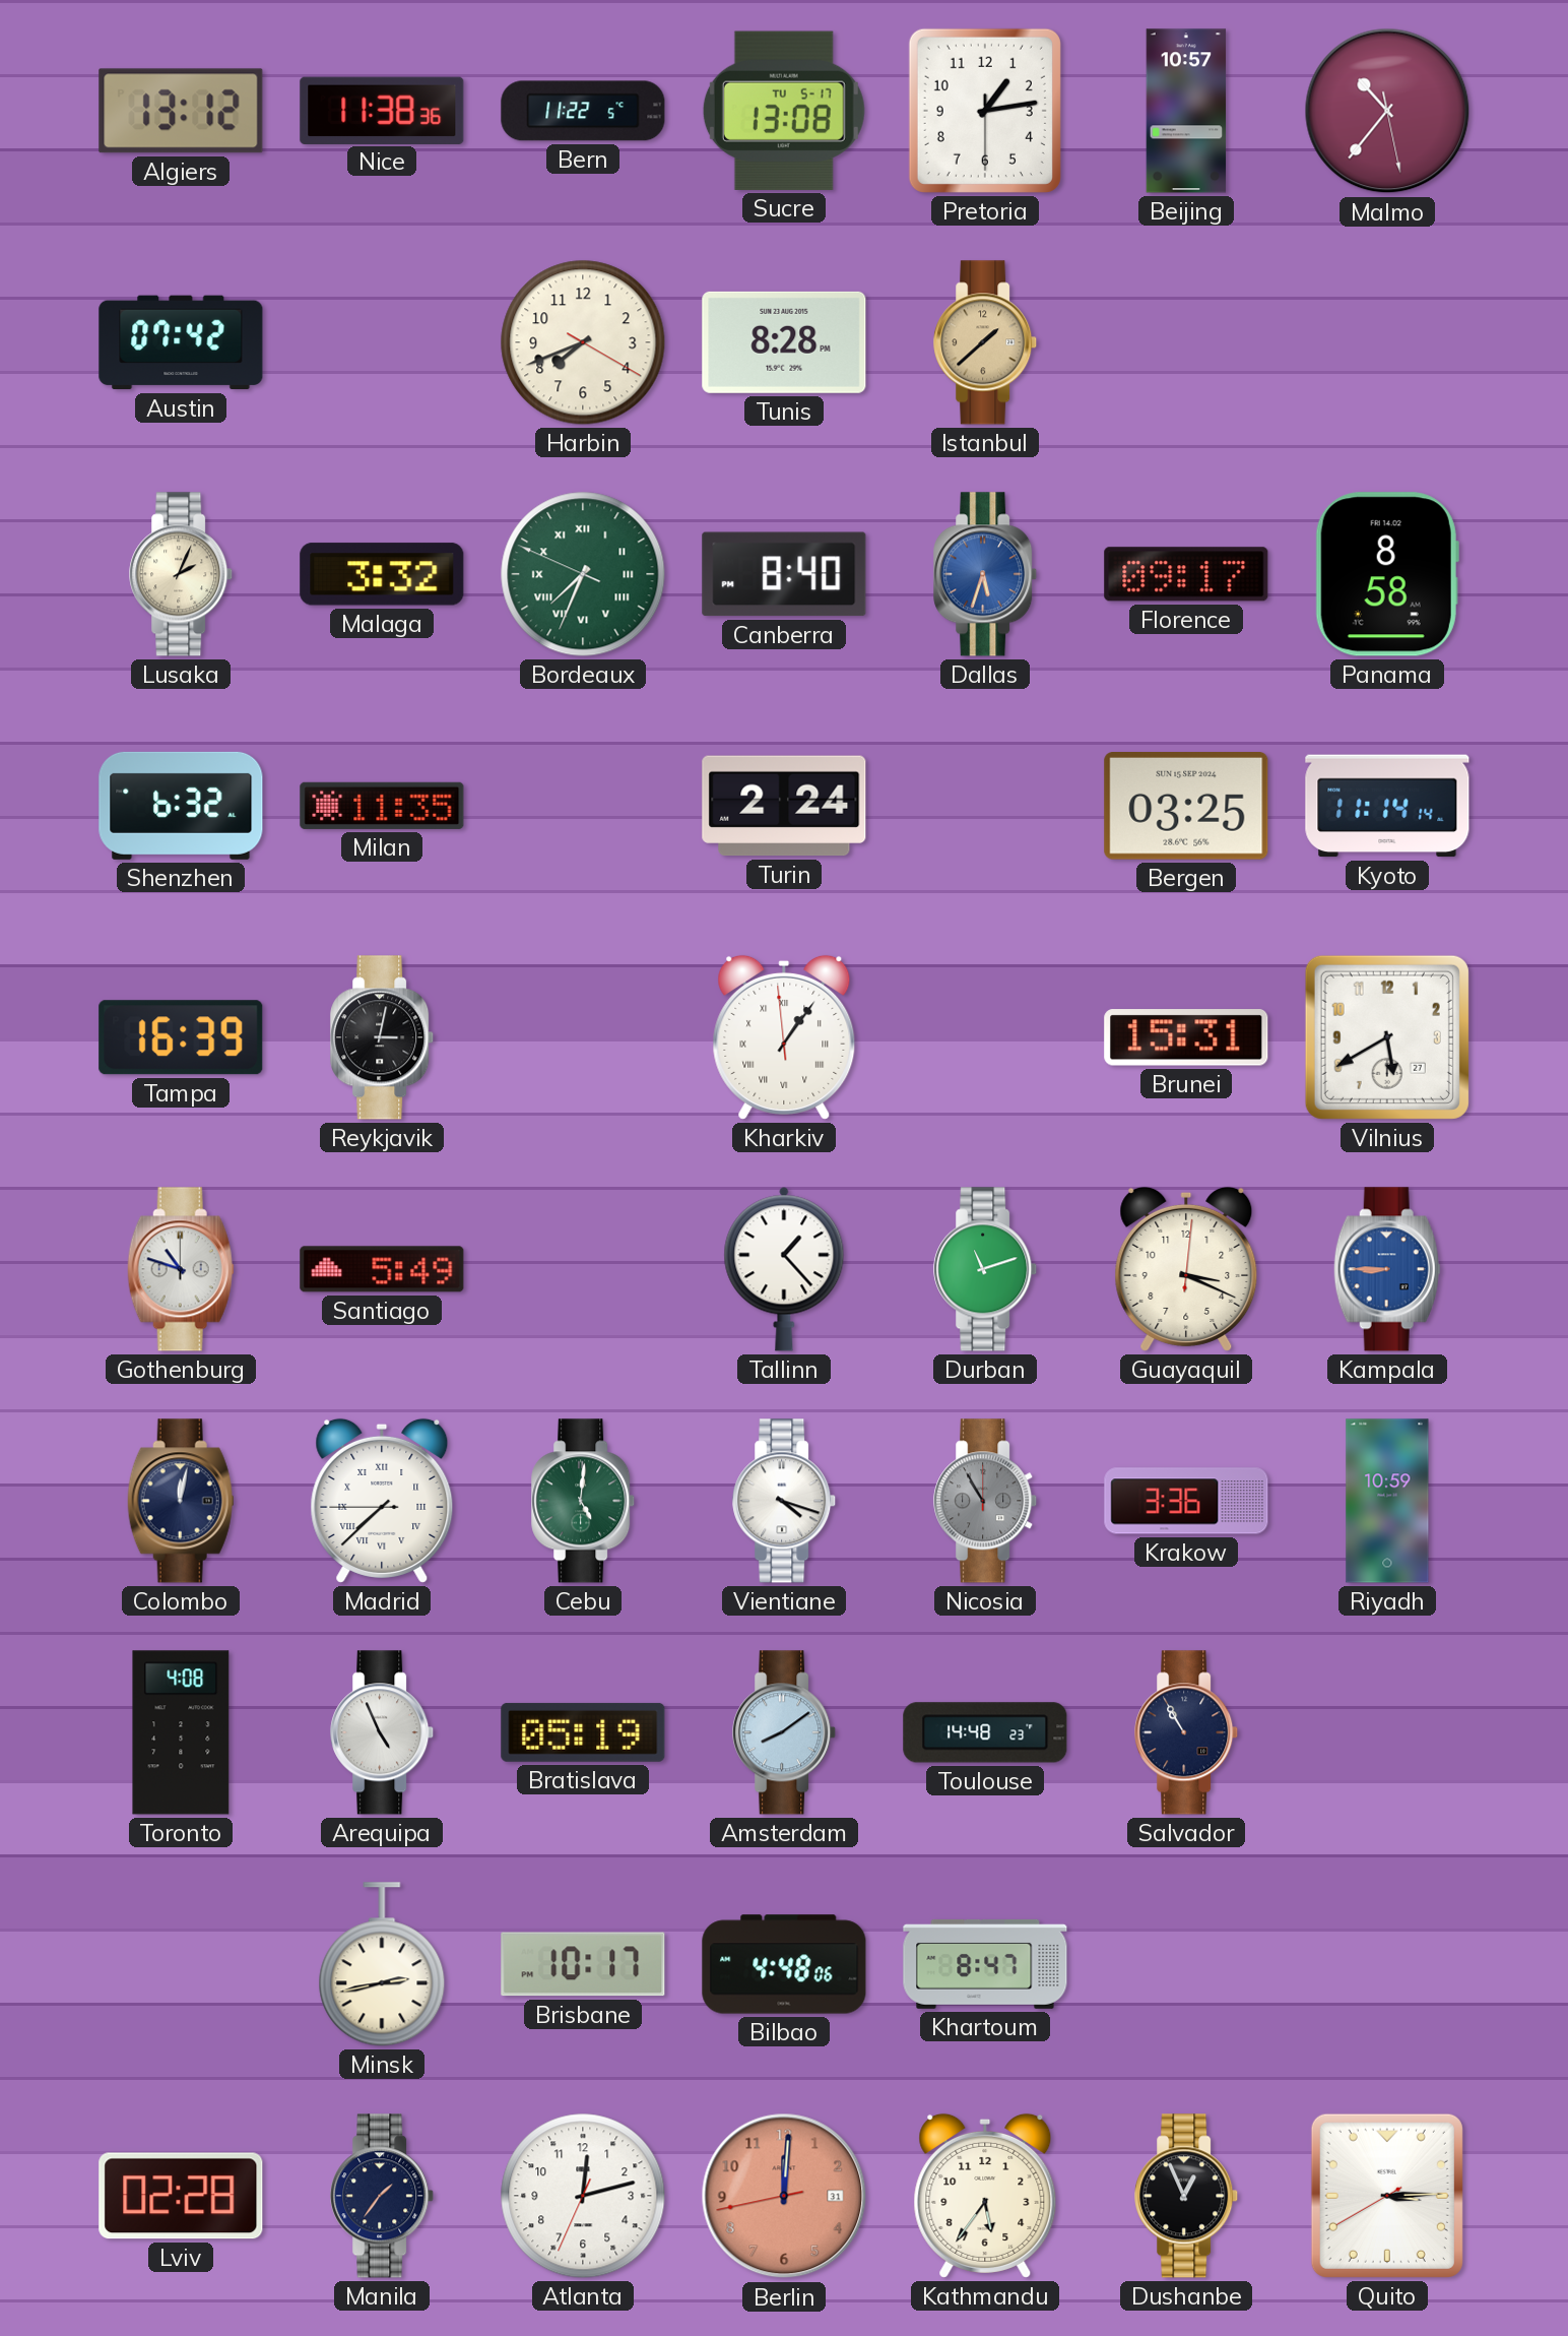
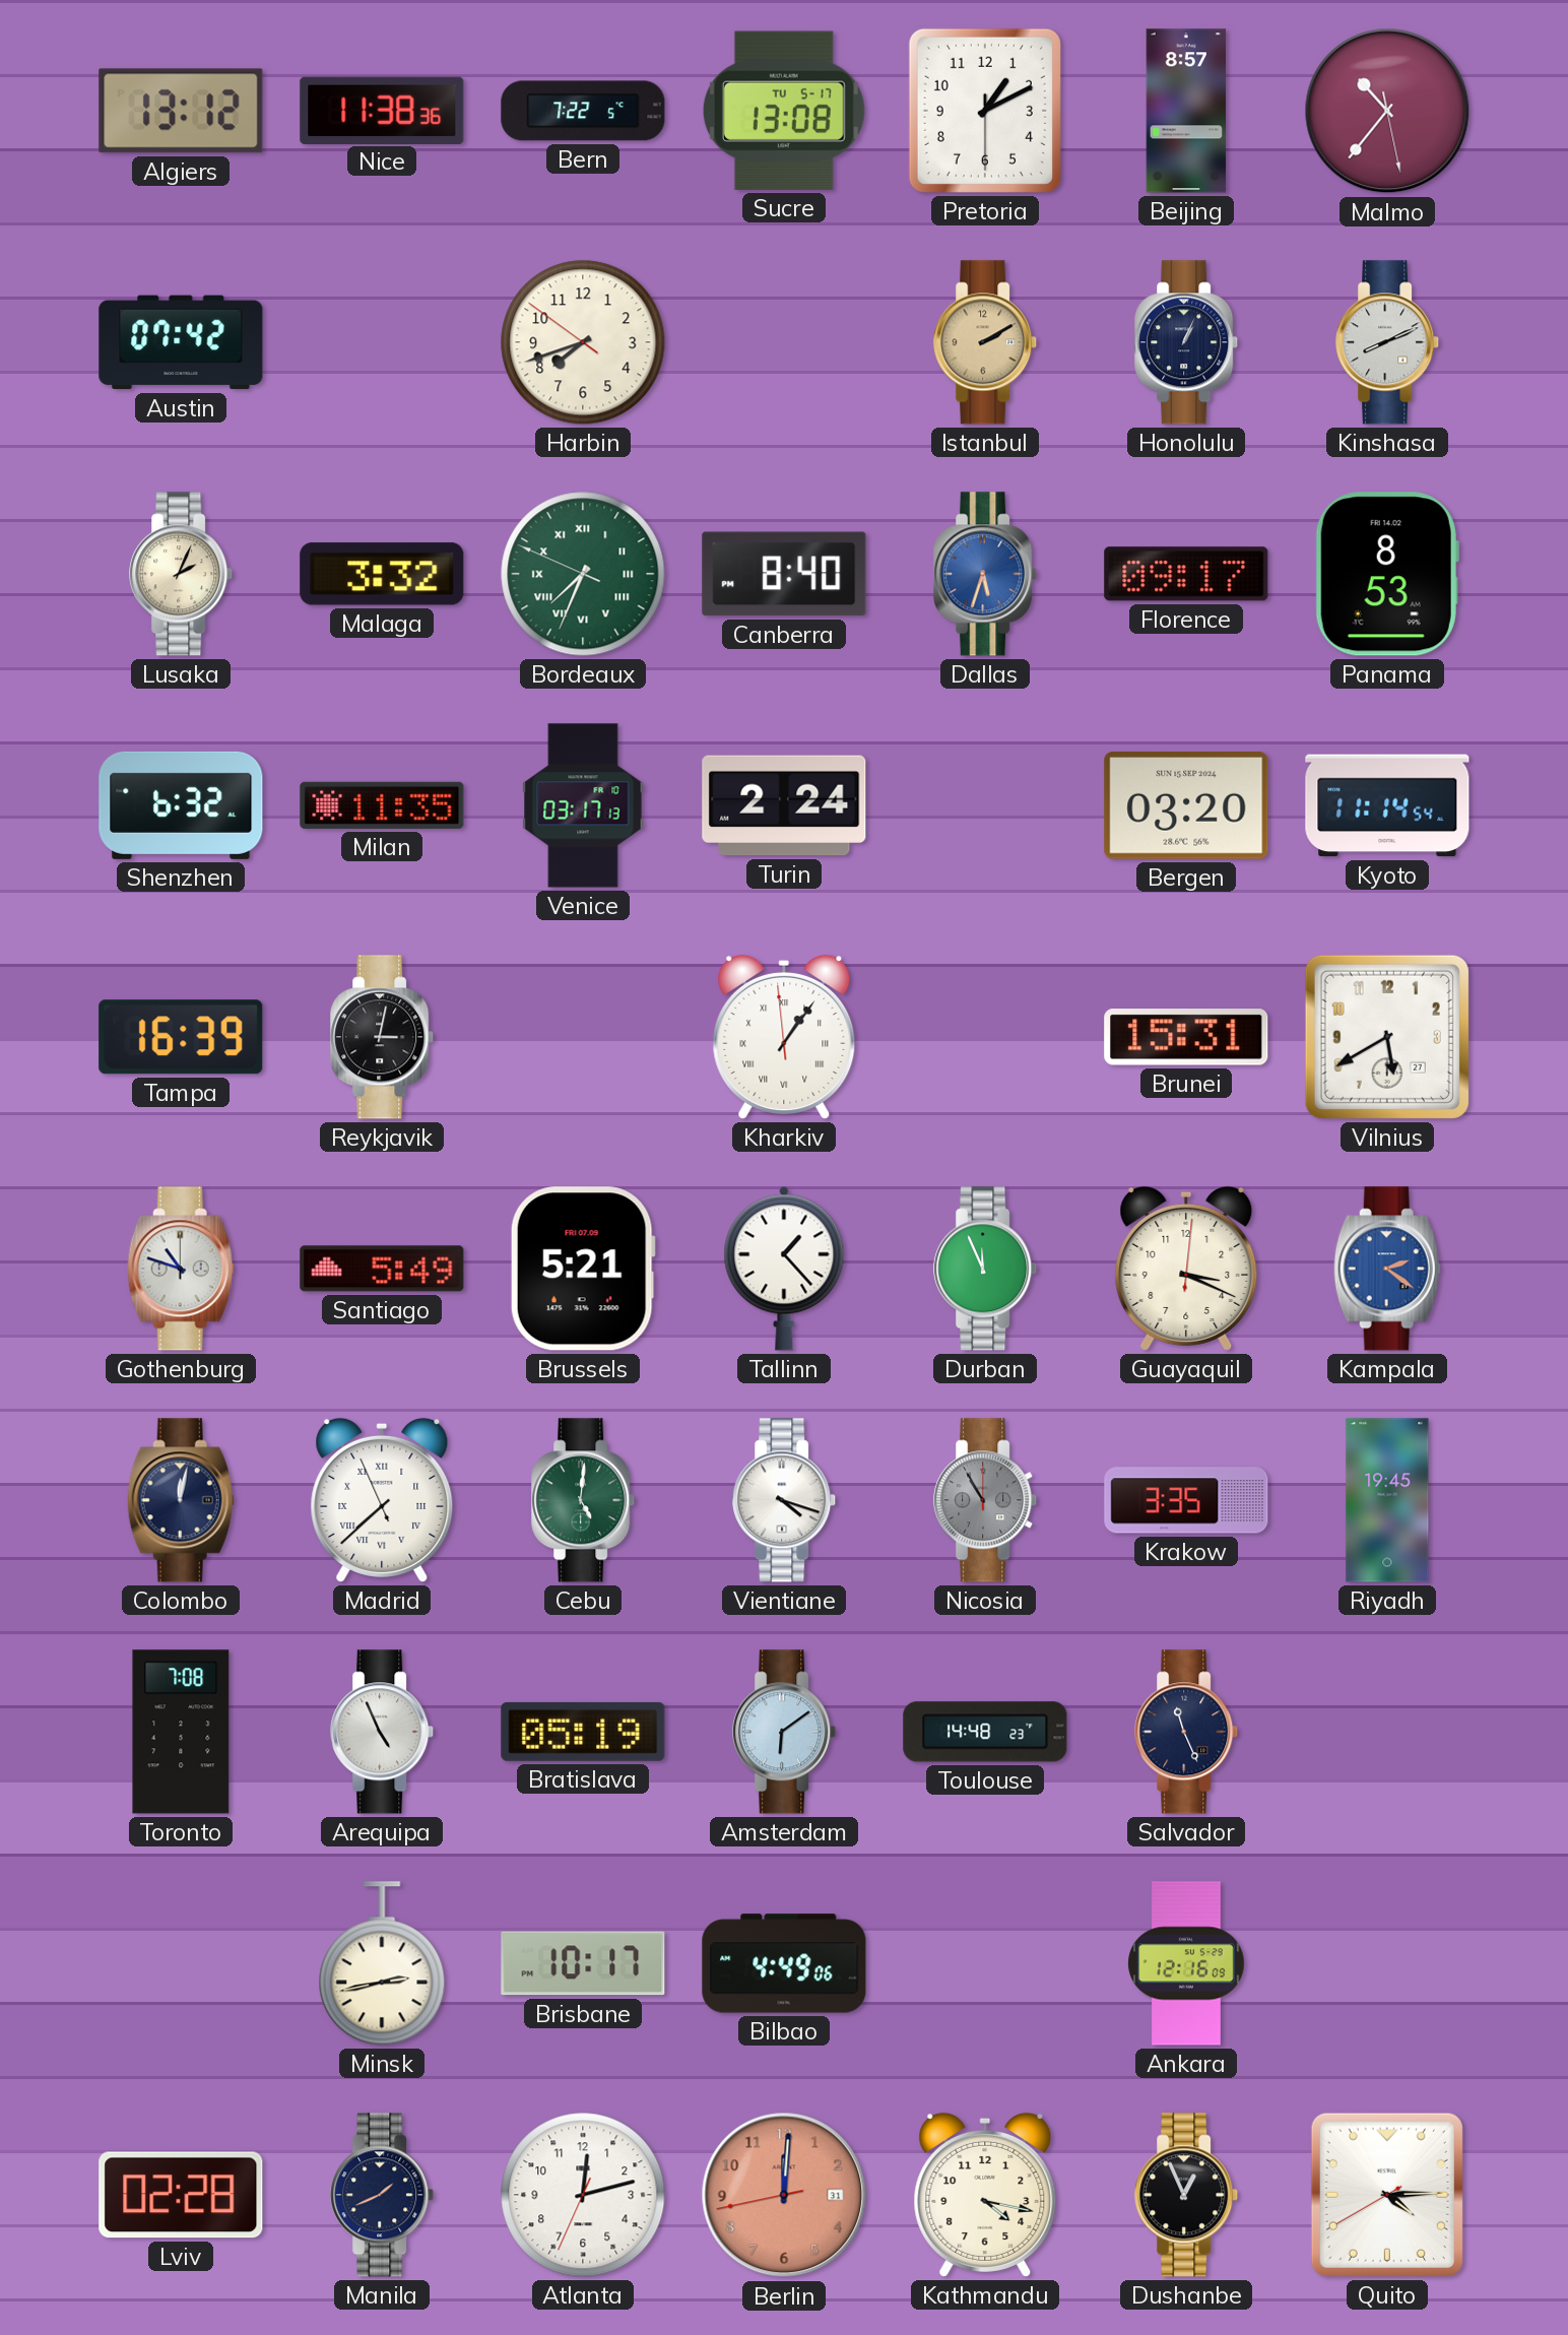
Bern: 11:22 -> 7:22
Pretoria: 1:13 -> 1:10
Beijing: 10:57 -> 8:57
Harbin: 7:41:20 -> 7:41:51
Tunis: 8:28 -> none
Istanbul: 1:38 -> 2:10
Honolulu: none -> 1:04
Kinshasa: none -> 8:11
Panama: 8:58 -> 8:53
Venice: none -> 03:17
Bergen: 03:25 -> 03:20
Kyoto: 11:14:14 -> 11:14:54
Brussels: none -> 5:21
Durban: 11:12 -> 11:56
Kampala: 8:45 -> 2:21
Madrid: 7:37:45 -> 7:37:56
Krakow: 3:36 -> 3:35
Riyadh: 10:59 -> 19:45
Toronto: 4:08 -> 7:08
Amsterdam: 8:09 -> 6:09
Salvador: 10:55 -> 11:26
Bilbao: 4:48 -> 4:49
Khartoum: 8:47 -> none
Ankara: none -> 12:16
Manila: 1:36 -> 1:41
Kathmandu: 5:36 -> 4:17
Quito: 3:14 -> 4:14
